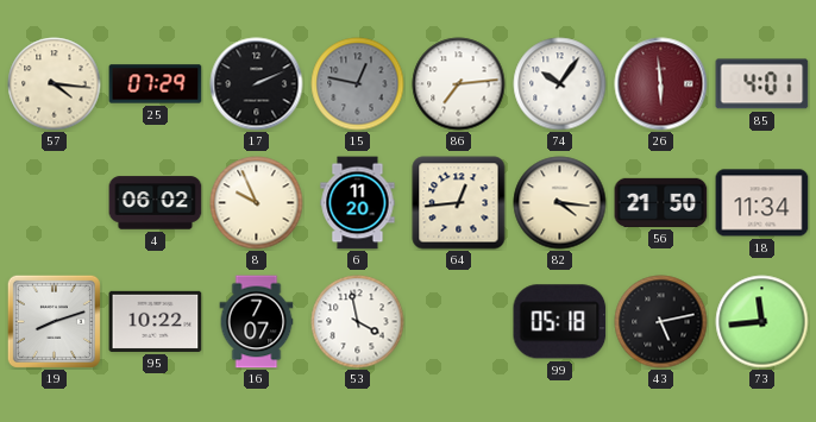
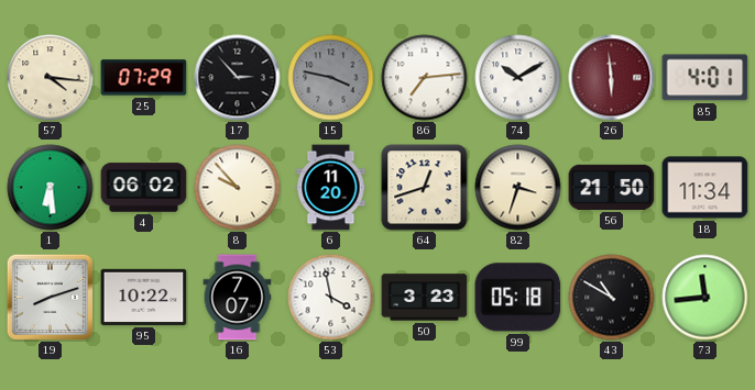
17: 2:11 -> 2:53
15: 12:47 -> 3:47
74: 10:06 -> 10:10
1: none -> 6:29
8: 9:56 -> 9:53
64: 12:44 -> 12:42
82: 4:16 -> 3:33
50: none -> 3:23
43: 5:13 -> 10:50
